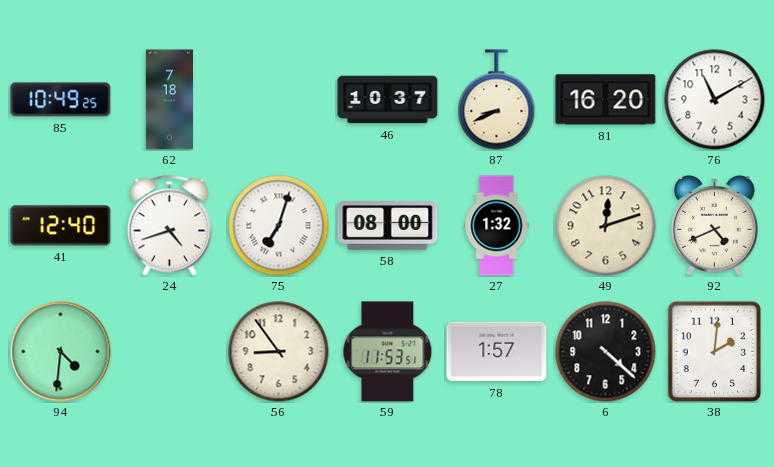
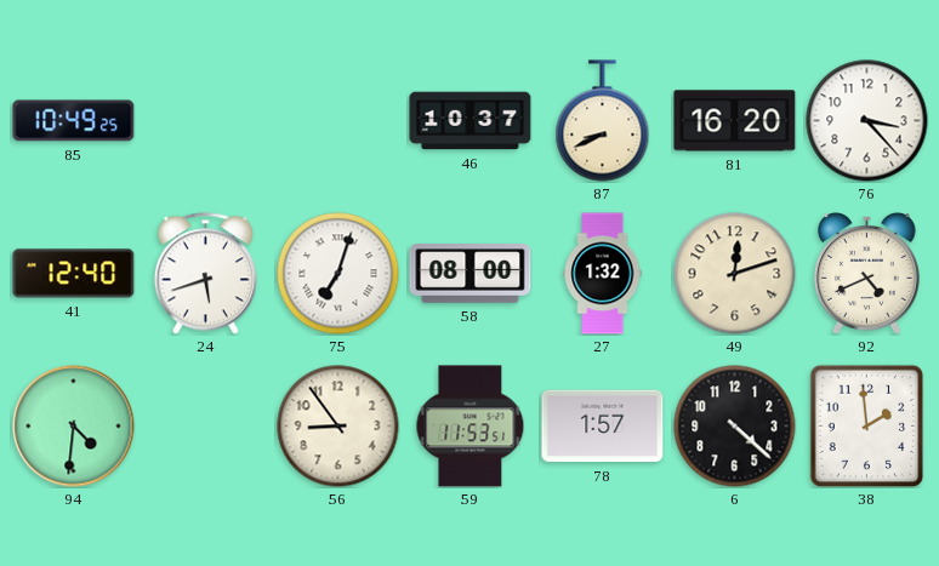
62: 7:18 -> none
76: 11:10 -> 3:23
24: 4:42 -> 5:42
38: 2:01 -> 1:59
